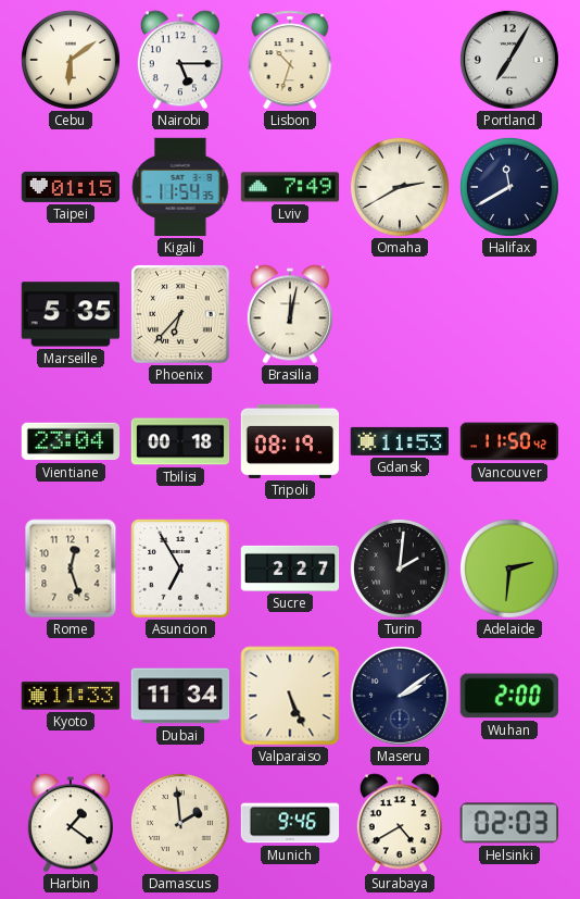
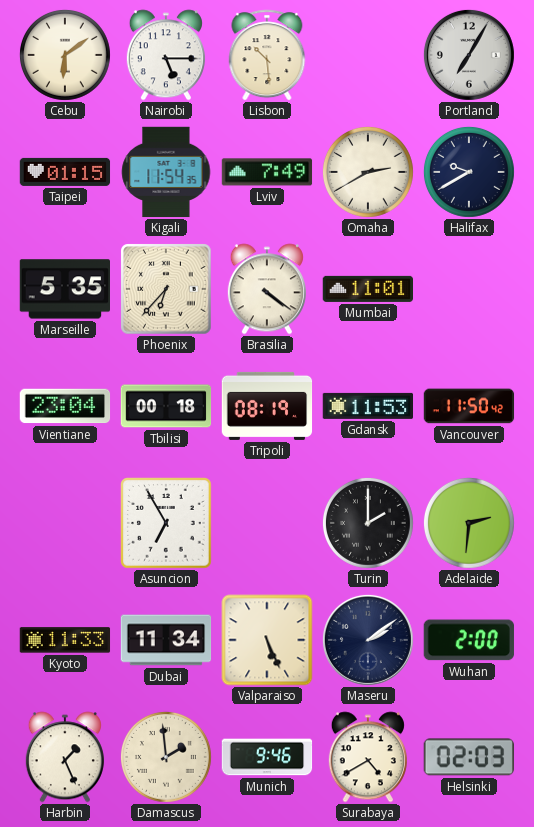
Lisbon: 10:33 -> 10:29
Halifax: 11:40 -> 9:40
Brasilia: 12:02 -> 4:21
Mumbai: none -> 11:01
Rome: 12:27 -> none
Sucre: 2:27 -> none
Turin: 2:01 -> 2:00
Harbin: 1:21 -> 1:26
